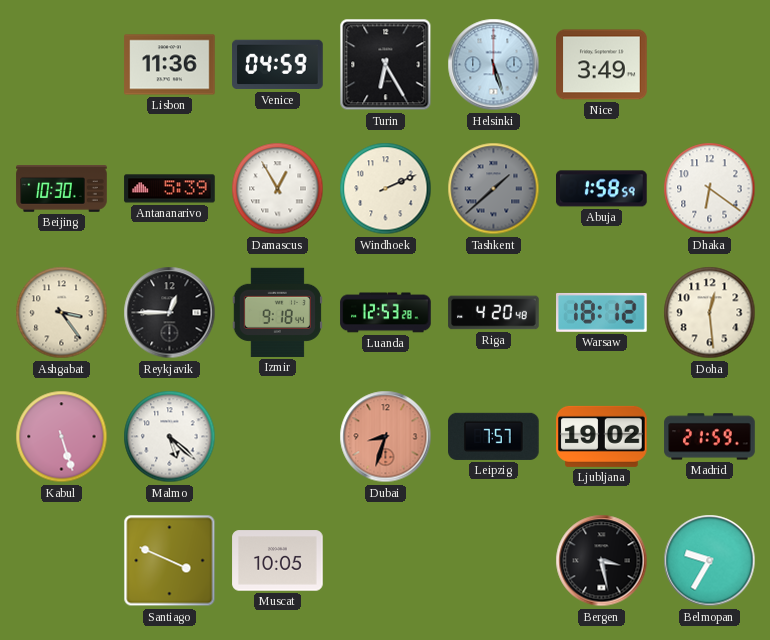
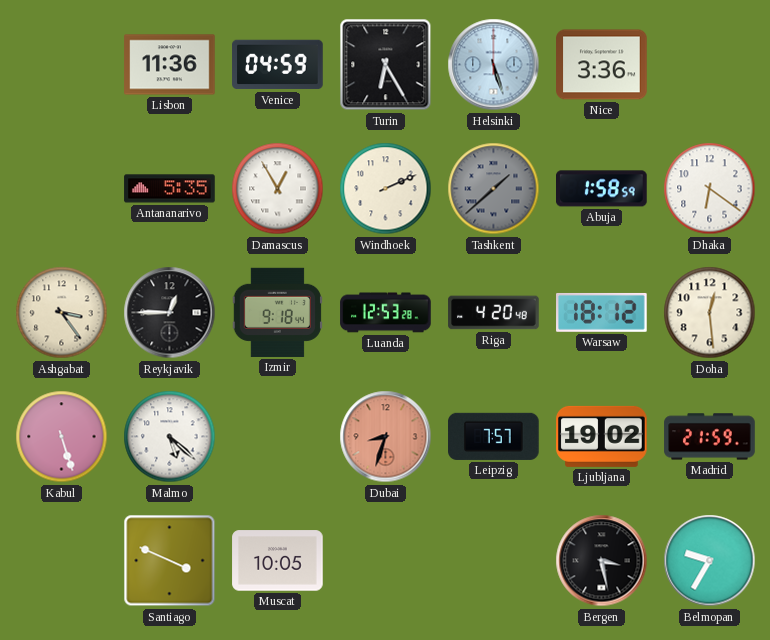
Nice: 3:49 -> 3:36
Beijing: 10:30 -> none
Antananarivo: 5:39 -> 5:35
